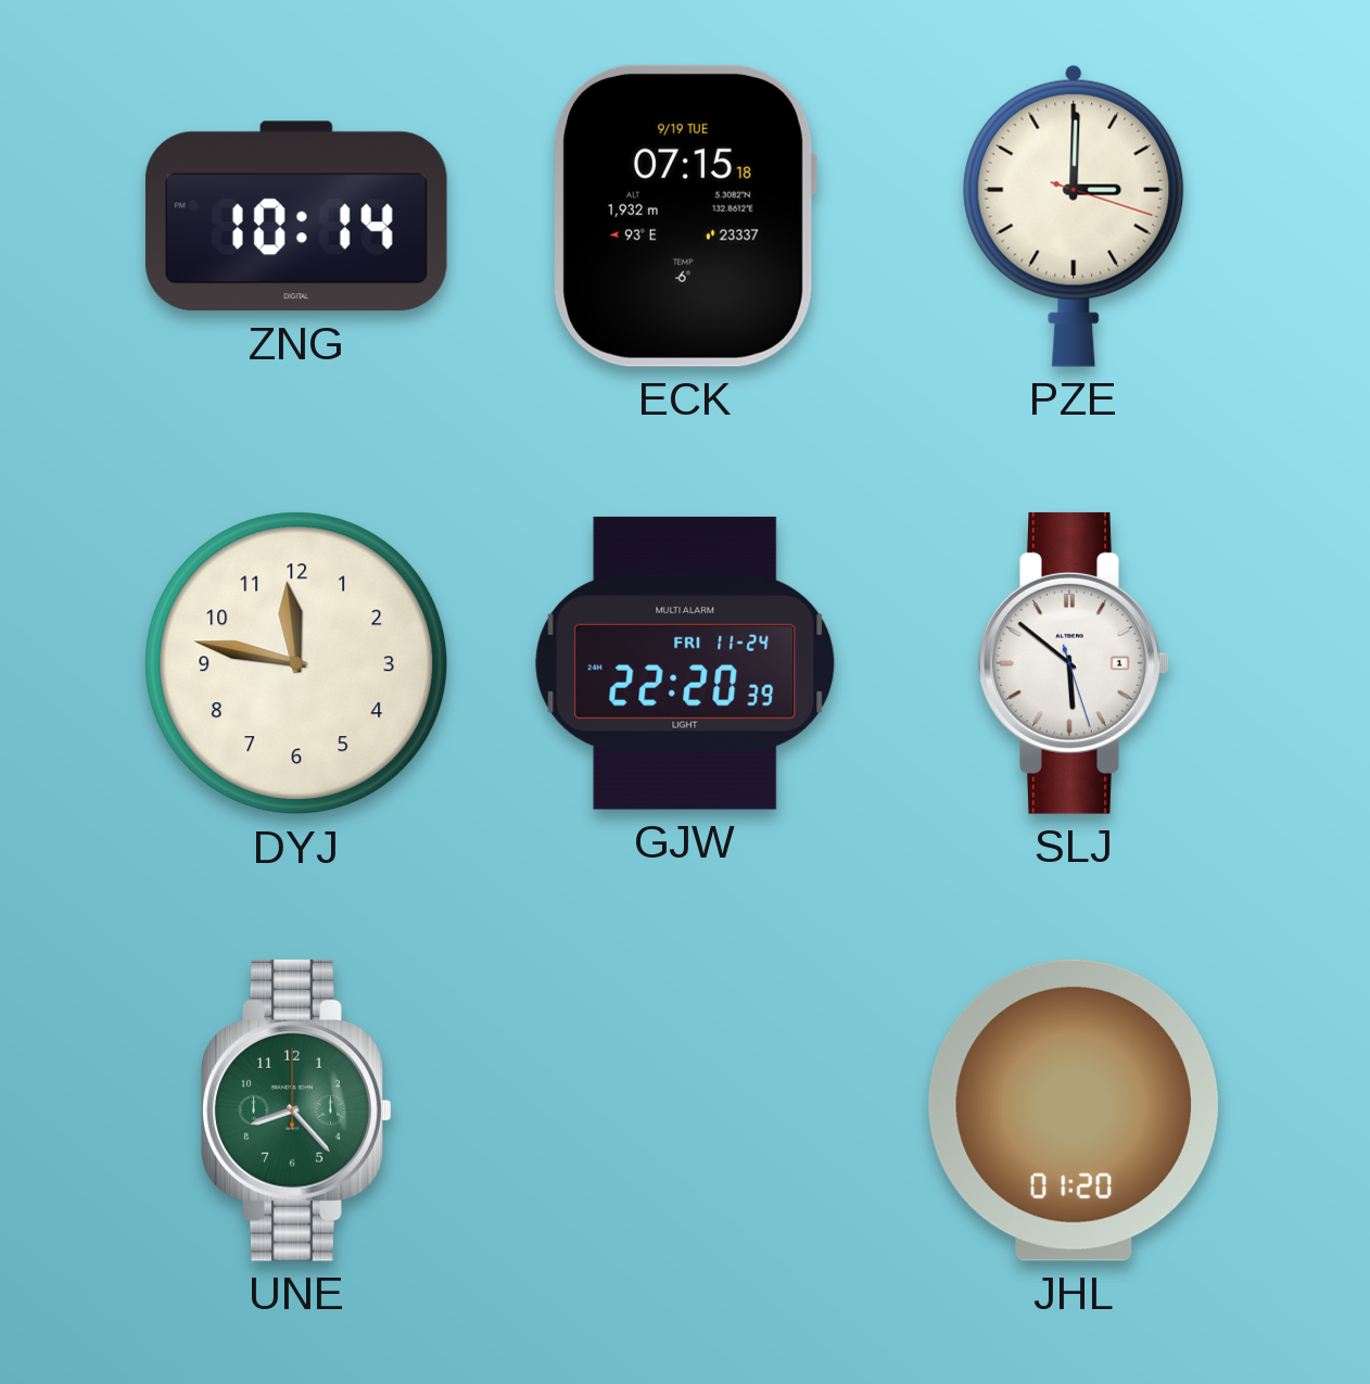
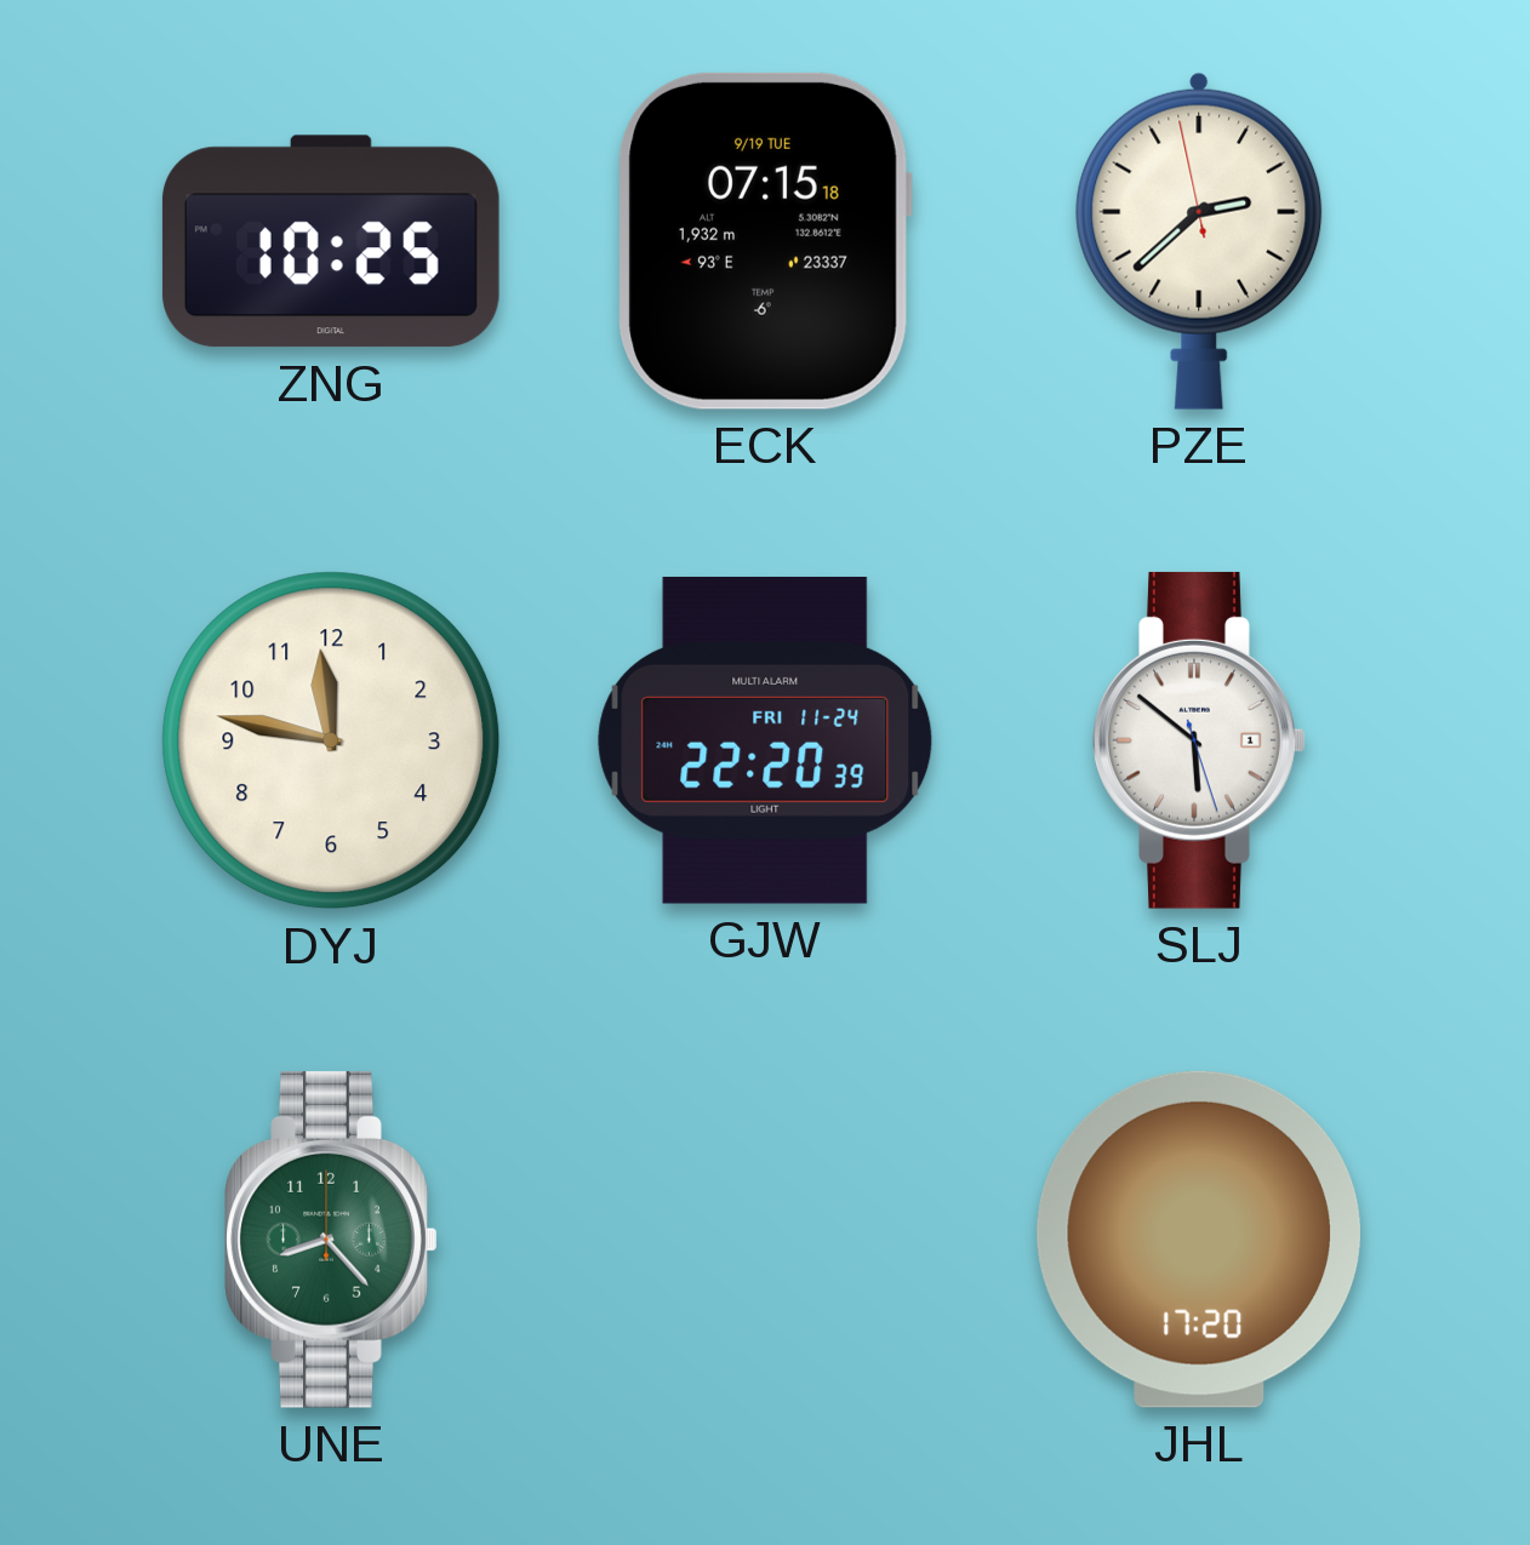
ZNG: 10:14 -> 10:25
PZE: 3:00 -> 2:37
JHL: 01:20 -> 17:20
